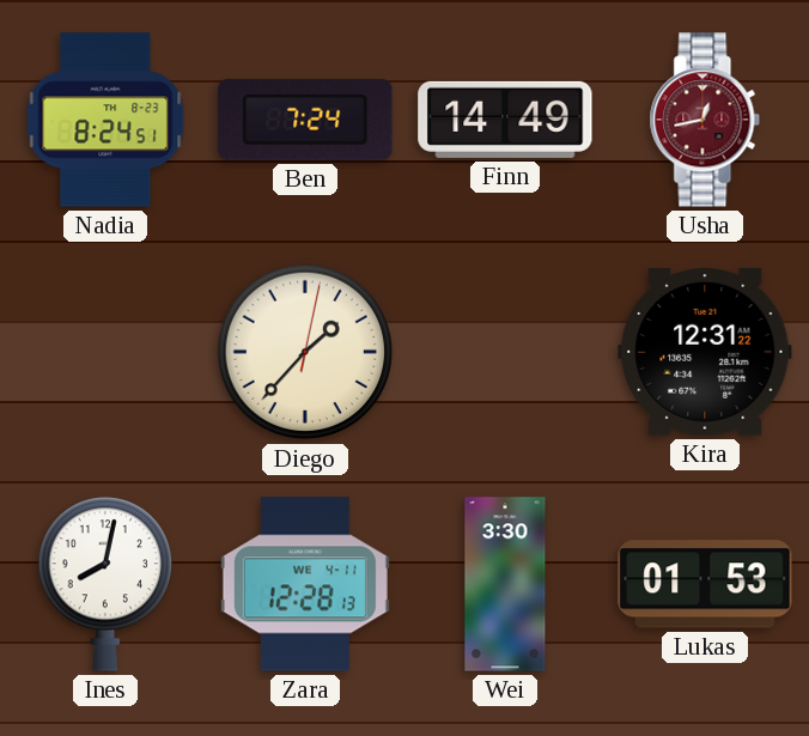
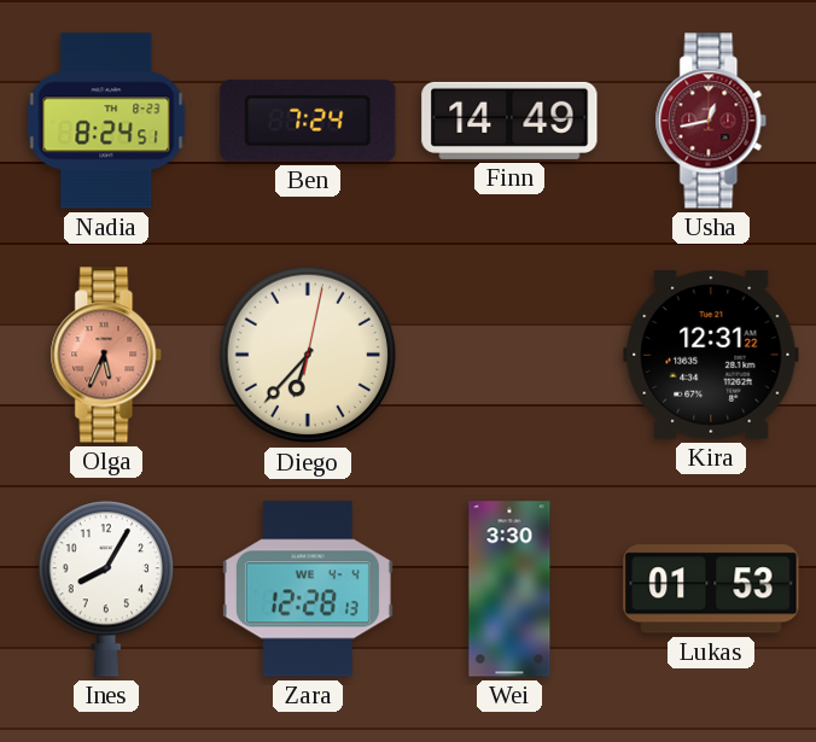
Olga: none -> 5:34
Diego: 1:37 -> 6:37
Ines: 8:02 -> 8:05
Zara date: WE 4-11 -> WE 4-4
